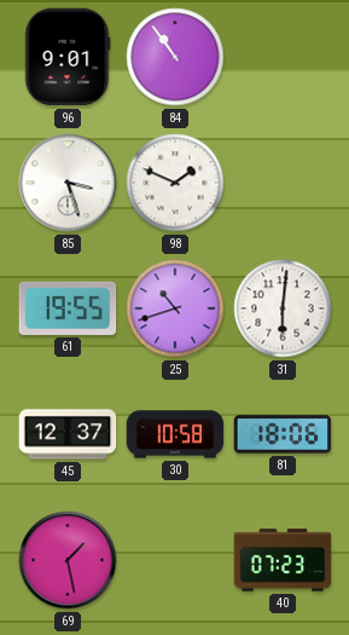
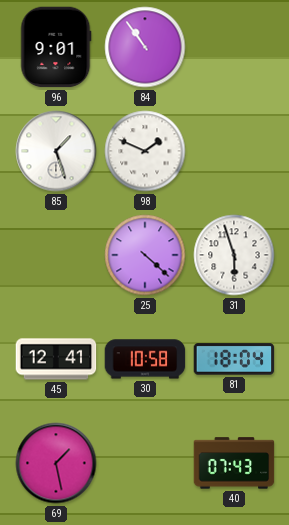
85: 3:27 -> 1:27
61: 19:55 -> none
25: 10:42 -> 4:22
31: 6:01 -> 5:57
45: 12:37 -> 12:41
81: 18:06 -> 18:04
40: 07:23 -> 07:43
